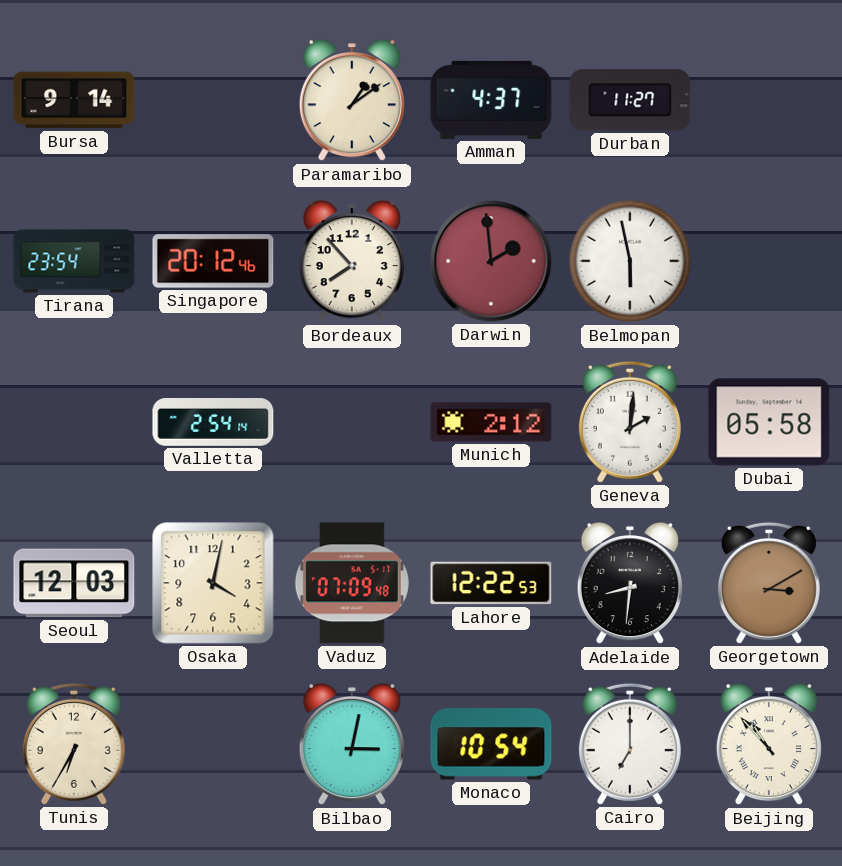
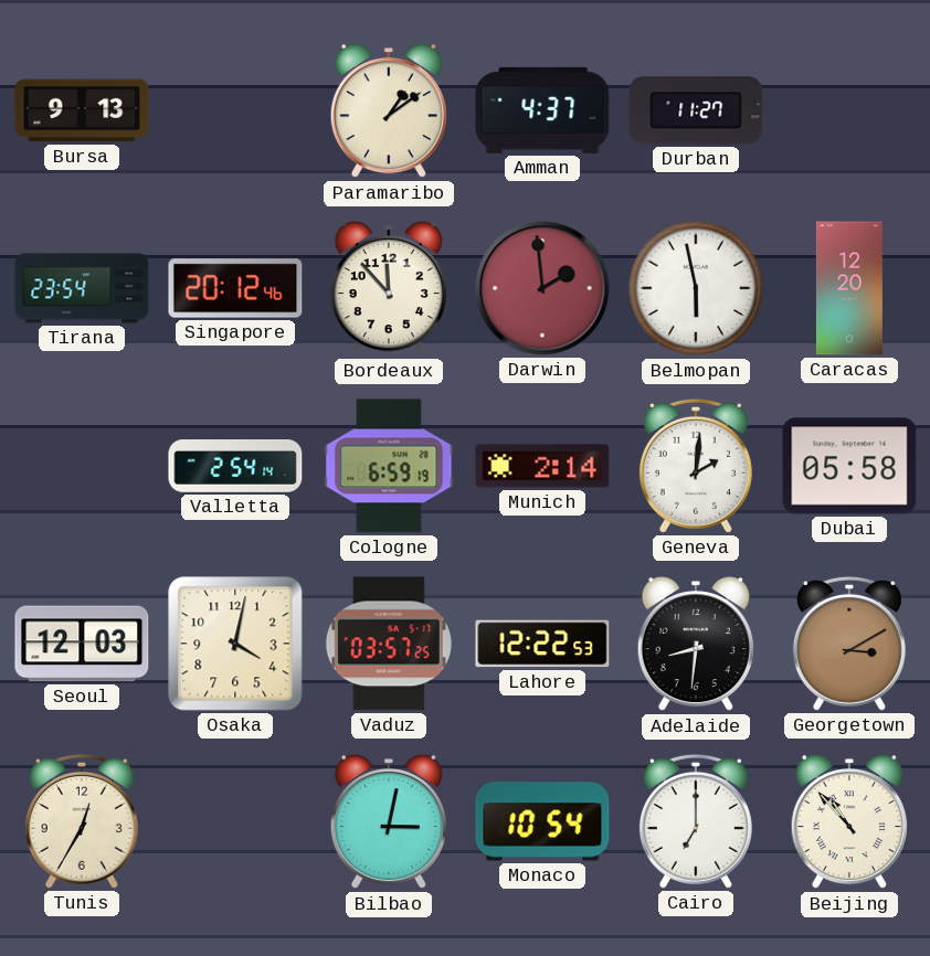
Bursa: 9:14 -> 9:13
Bordeaux: 7:53 -> 11:53
Caracas: none -> 12:20
Cologne: none -> 6:59
Munich: 2:12 -> 2:14
Vaduz: 07:09 -> 03:57
Tunis: 6:35 -> 12:35
